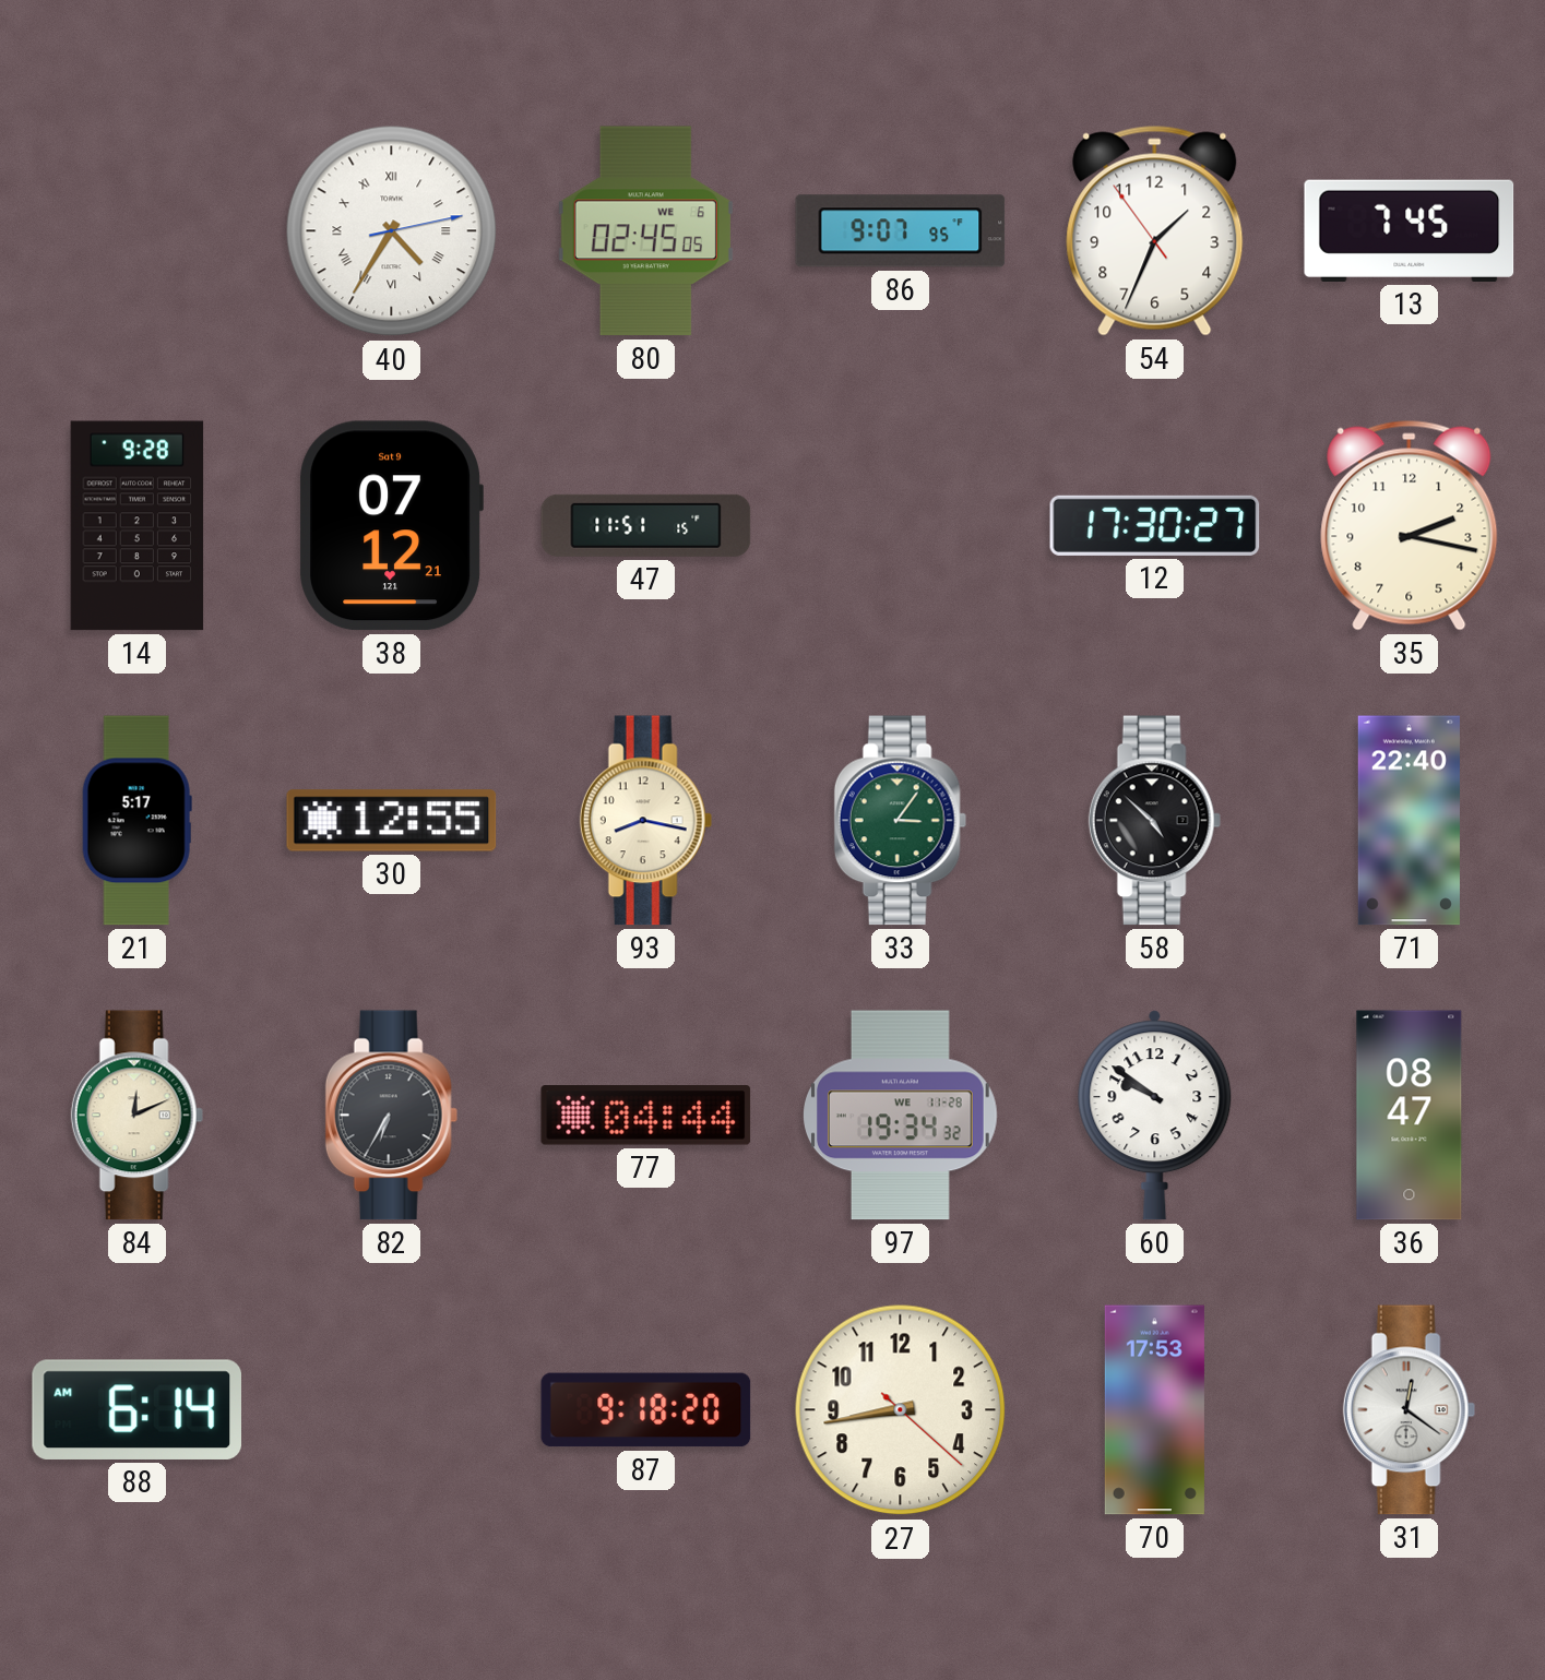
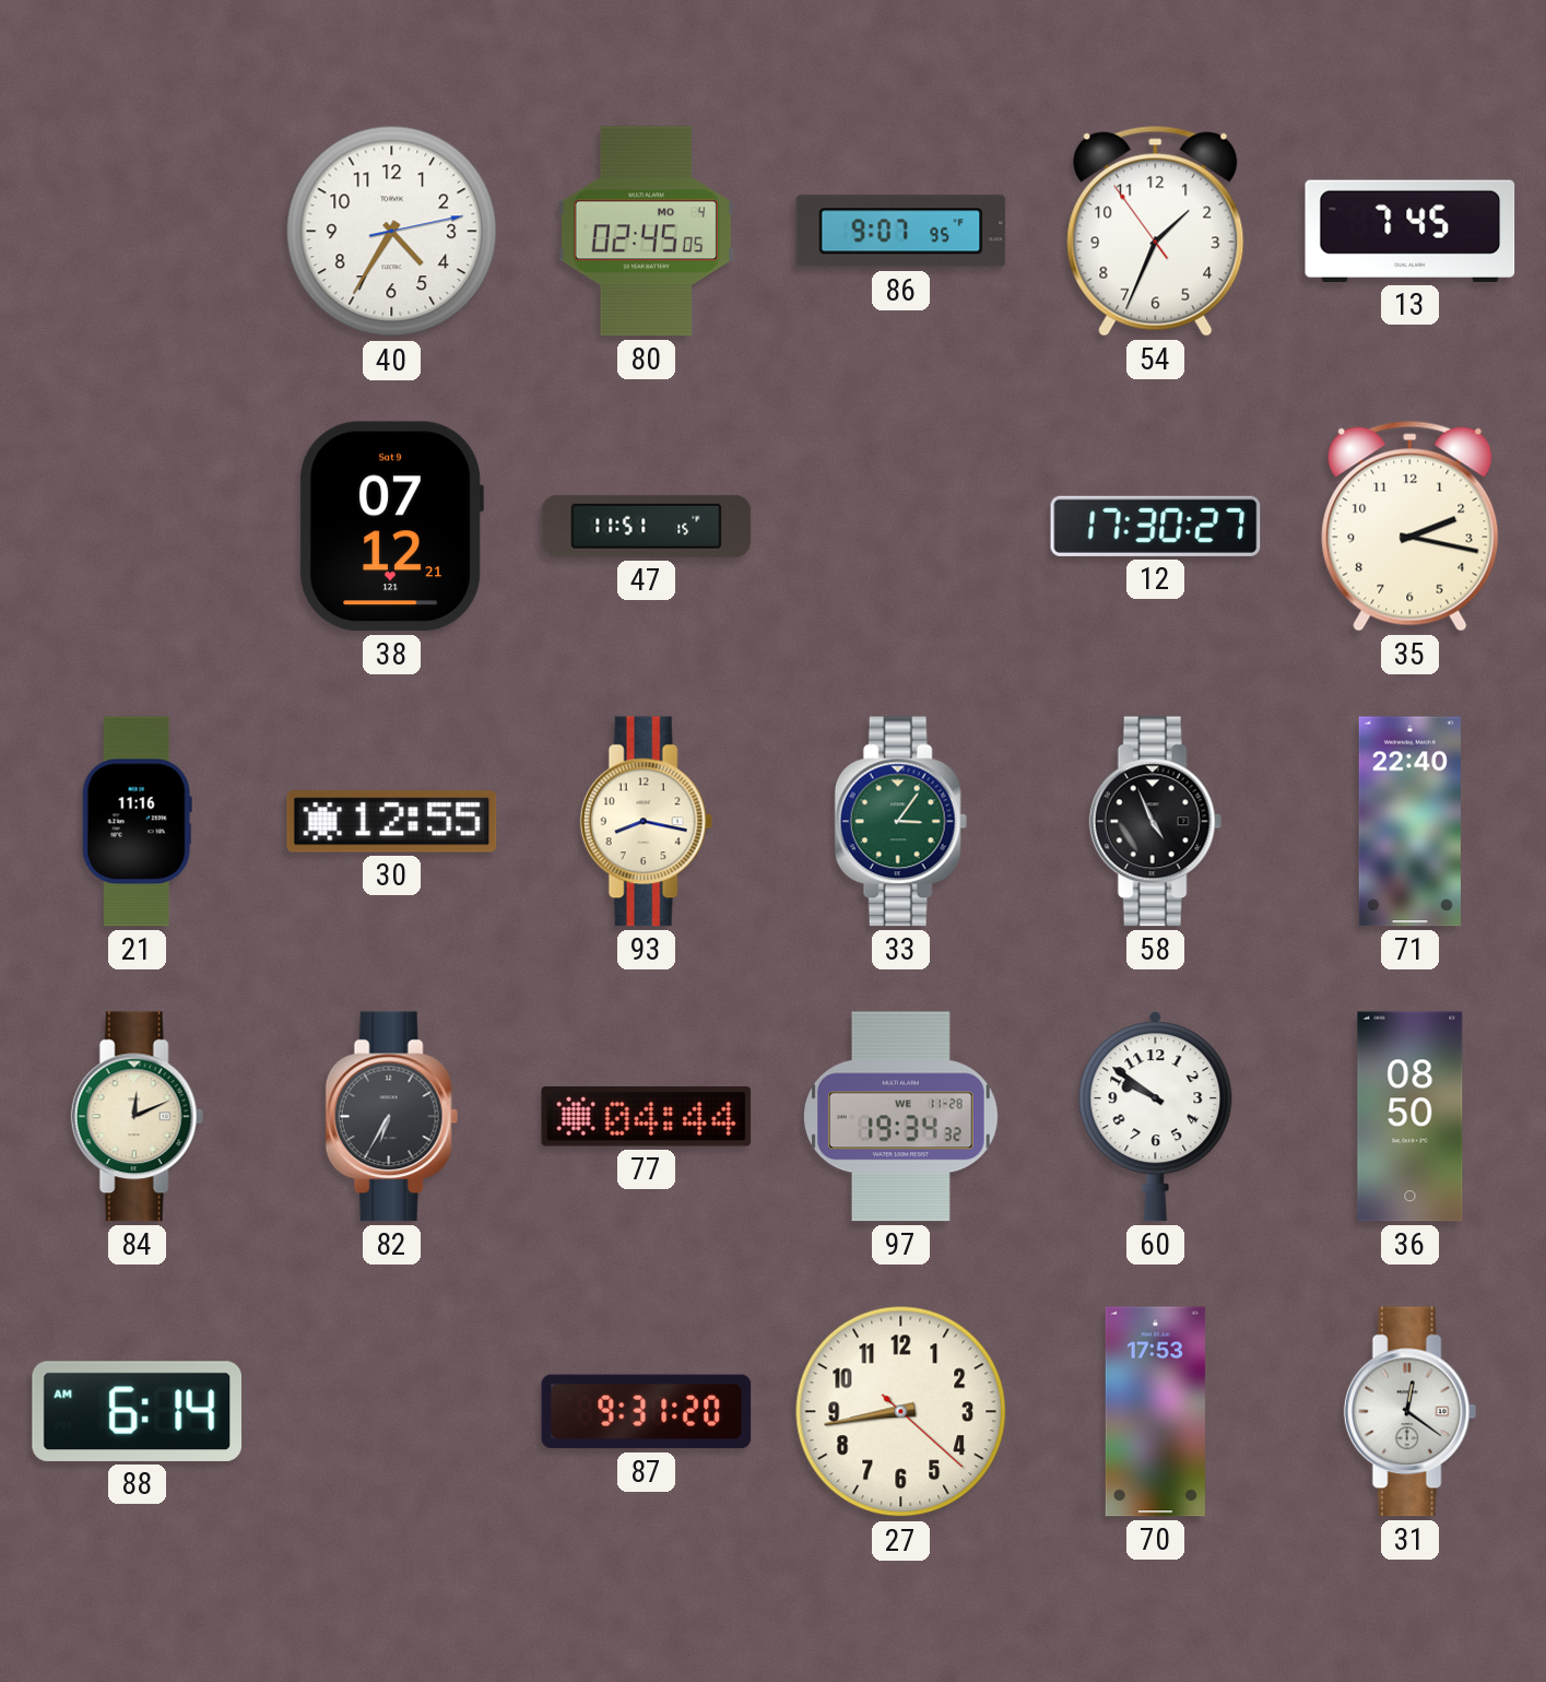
40 numerals: Roman -> Arabic
80 date: WE 6 -> MO 4
14: 9:28 -> none
21: 5:17 -> 11:16
58: 4:52 -> 4:56
36: 08:47 -> 08:50
87: 9:18 -> 9:31
